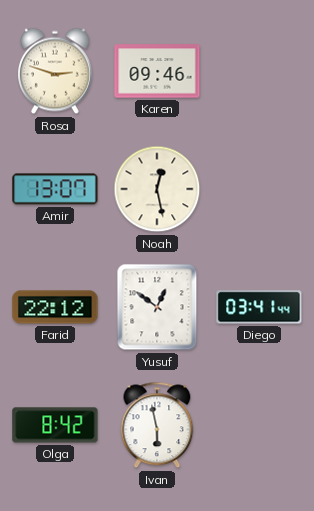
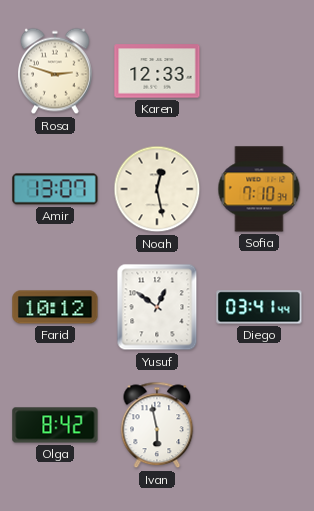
Karen: 09:46 -> 12:33
Sofia: none -> 7:10
Farid: 22:12 -> 10:12
